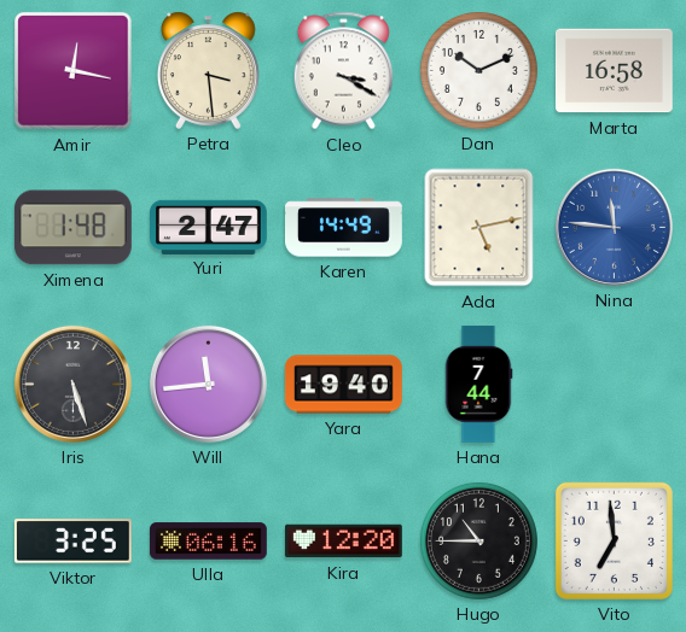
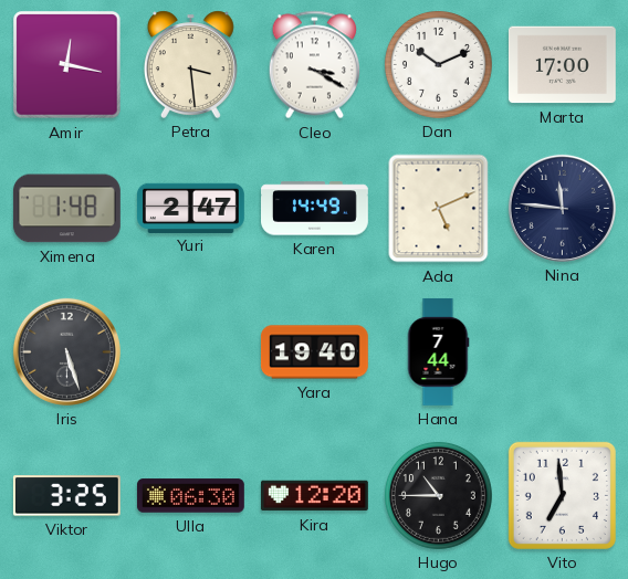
Marta: 16:58 -> 17:00
Ada: 5:13 -> 5:11
Nina dial: blue -> navy
Will: 11:44 -> none
Ulla: 06:16 -> 06:30
